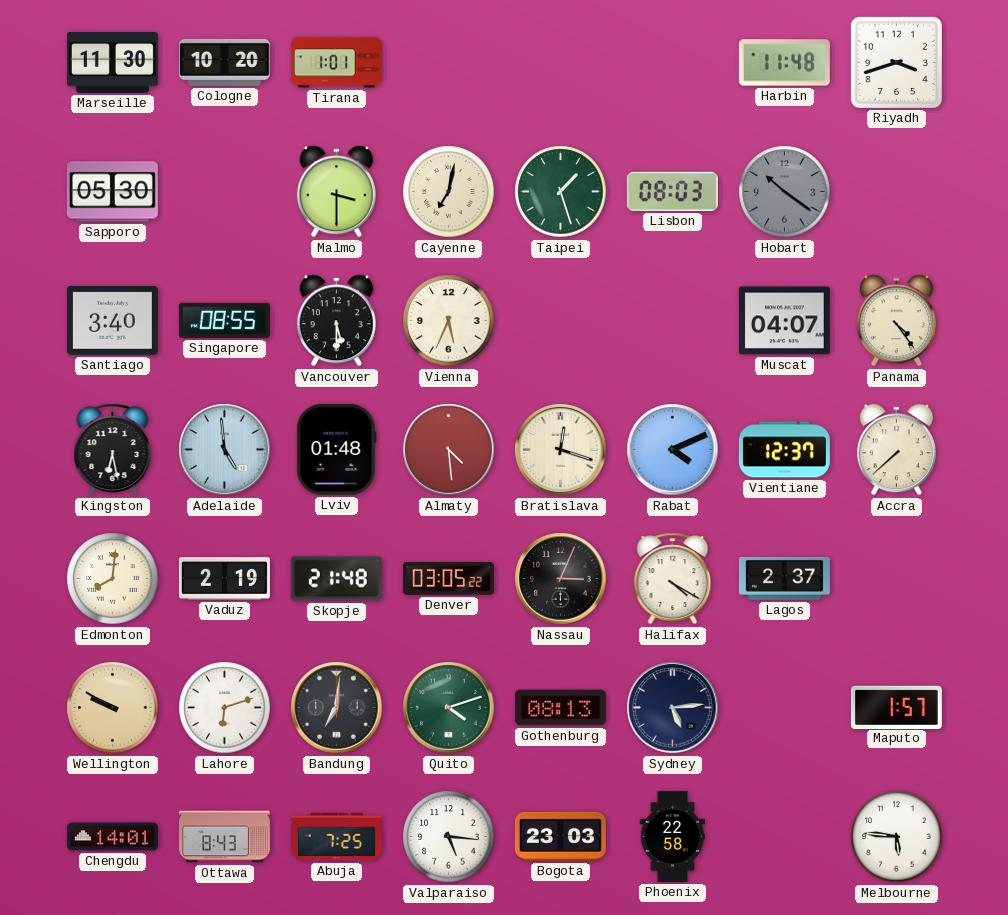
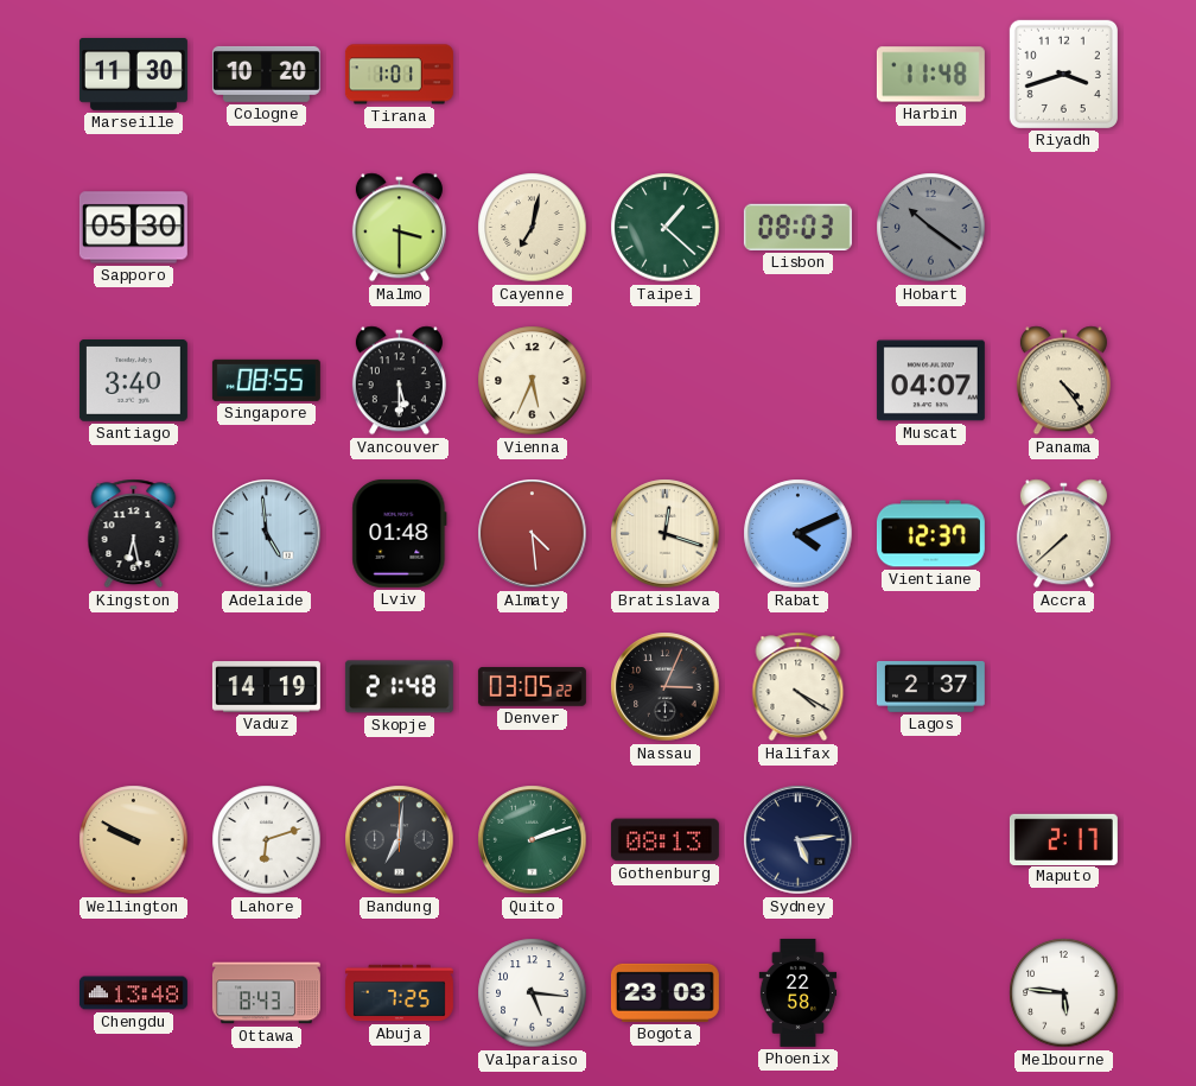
Taipei: 1:27 -> 1:22
Edmonton: 8:01 -> none
Vaduz: 2:19 -> 14:19
Quito: 4:12 -> 2:12
Maputo: 1:57 -> 2:17
Chengdu: 14:01 -> 13:48
